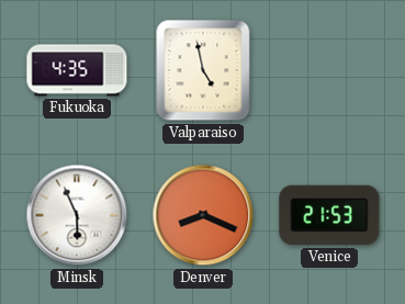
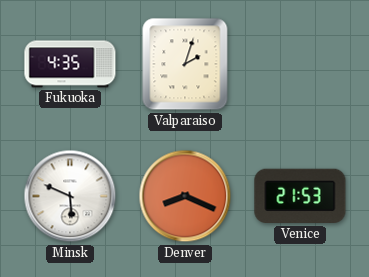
Valparaiso: 4:58 -> 2:03
Minsk: 5:56 -> 5:49
